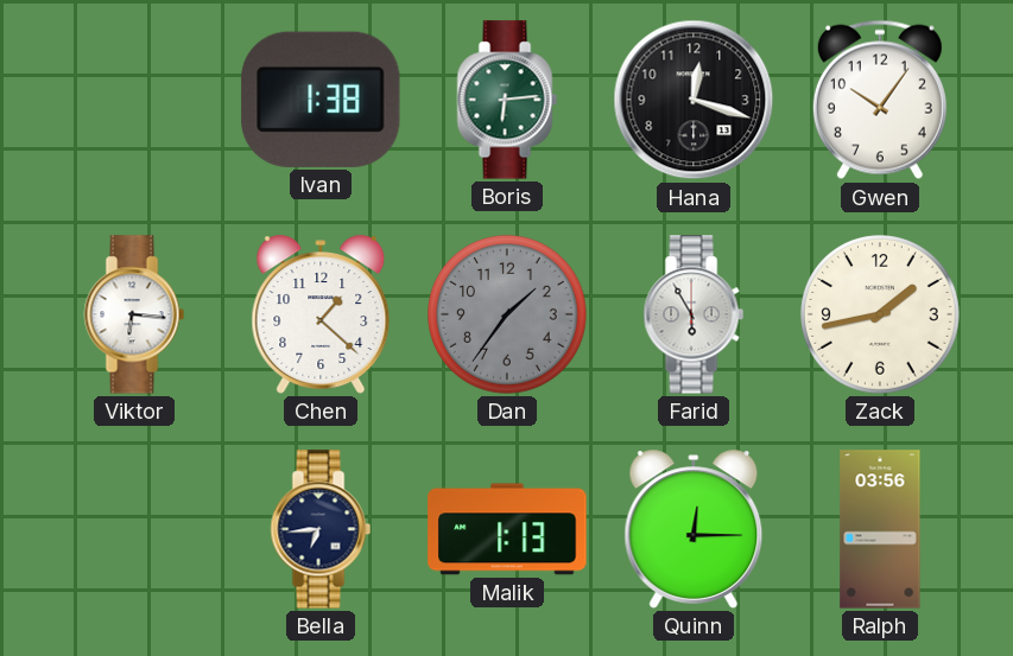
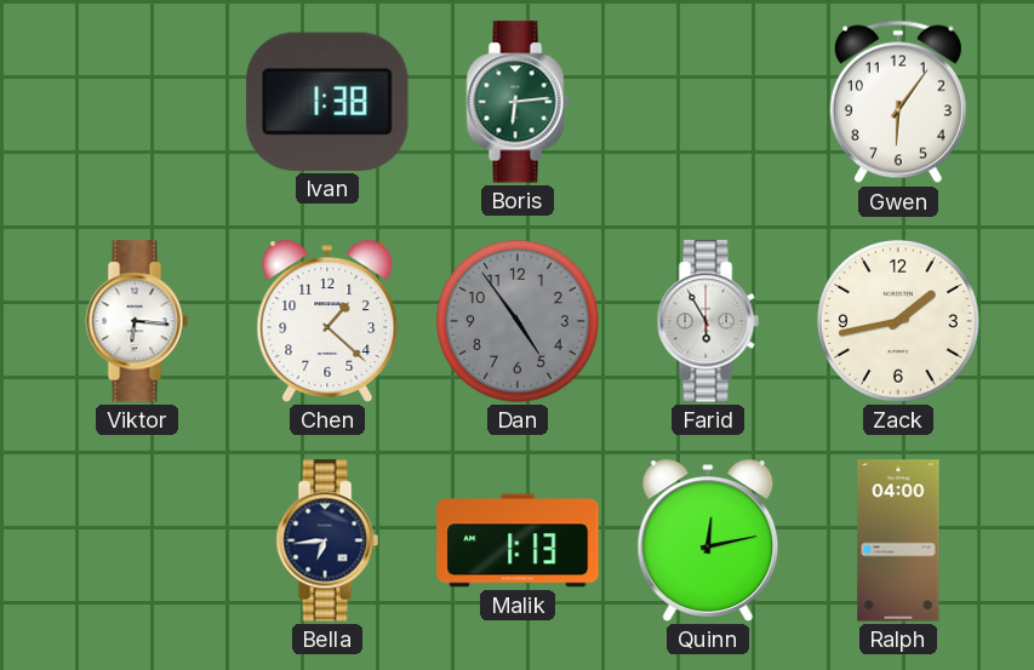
Hana: 12:18 -> none
Gwen: 10:06 -> 6:06
Dan: 1:36 -> 4:54
Quinn: 12:15 -> 12:13
Ralph: 03:56 -> 04:00
